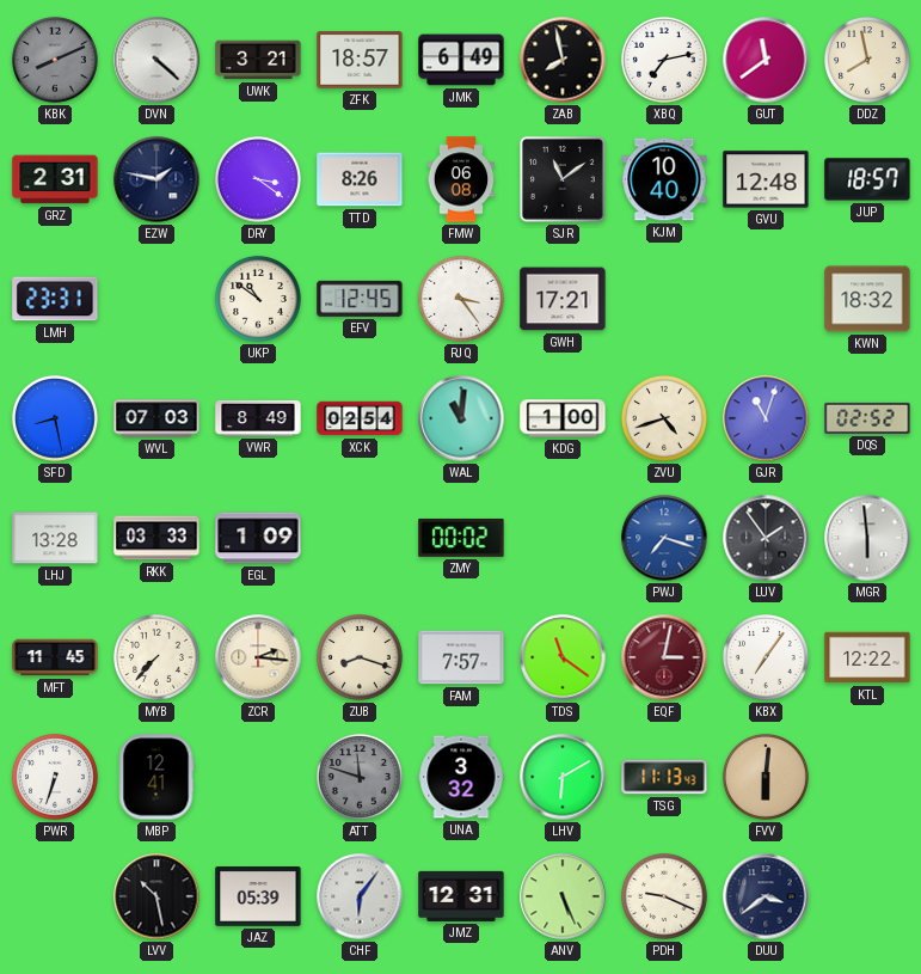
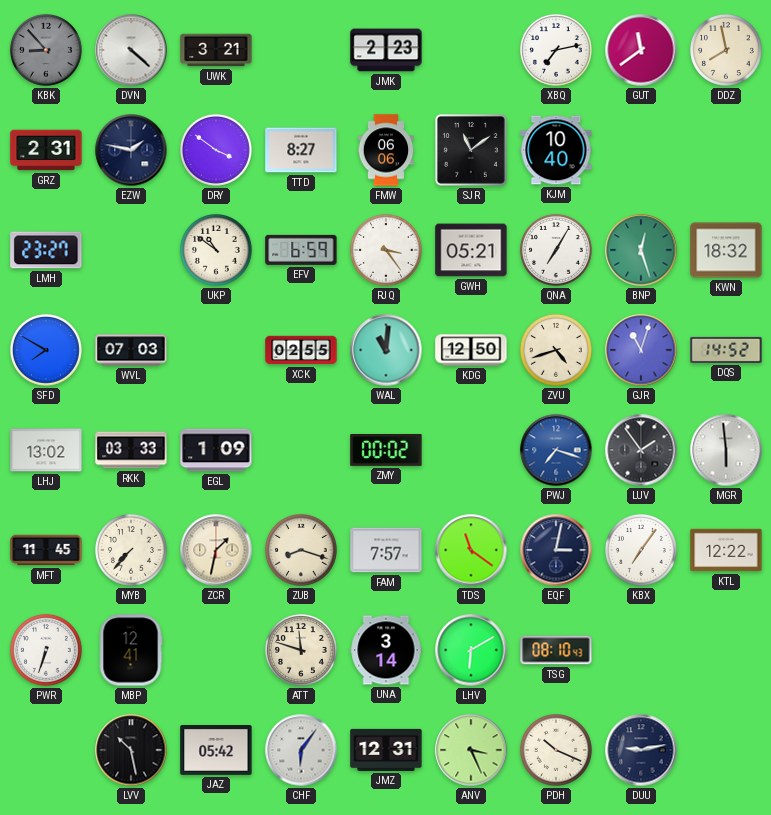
KBK: 8:11 -> 8:53
ZFK: 18:57 -> none
JMK: 6:49 -> 2:23
ZAB: 7:58 -> none
DRY: 3:21 -> 3:51
TTD: 8:26 -> 8:27
FMW: 06:08 -> 06:06
GVU: 12:48 -> none
JUP: 18:57 -> none
LMH: 23:31 -> 23:27
EFV: 12:45 -> 6:59
GWH: 17:21 -> 05:21
QNA: none -> 7:05
BNP: none -> 12:27
SFD: 8:28 -> 7:50
VWR: 8:49 -> none
XCK: 02:54 -> 02:55
KDG: 1:00 -> 12:50
DQS: 02:52 -> 14:52
LHJ: 13:28 -> 13:02
ZCR: 2:16 -> 1:32
EQF dial: burgundy -> navy
ATT dial: grey -> cream
UNA: 3:32 -> 3:14
TSG: 11:13 -> 08:10
FVV: 6:01 -> none
JAZ: 05:39 -> 05:42
ANV: 5:26 -> 3:26
PDH: 9:19 -> 10:19
DUU: 3:39 -> 9:13
